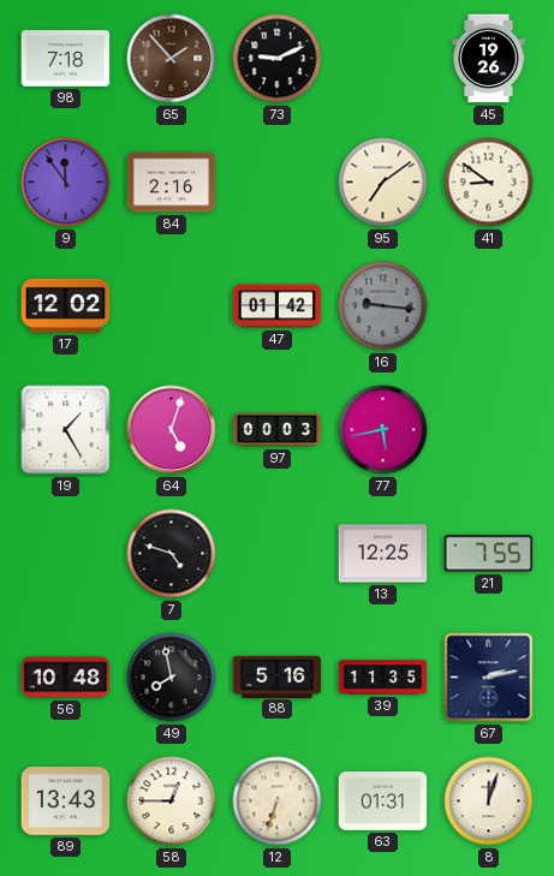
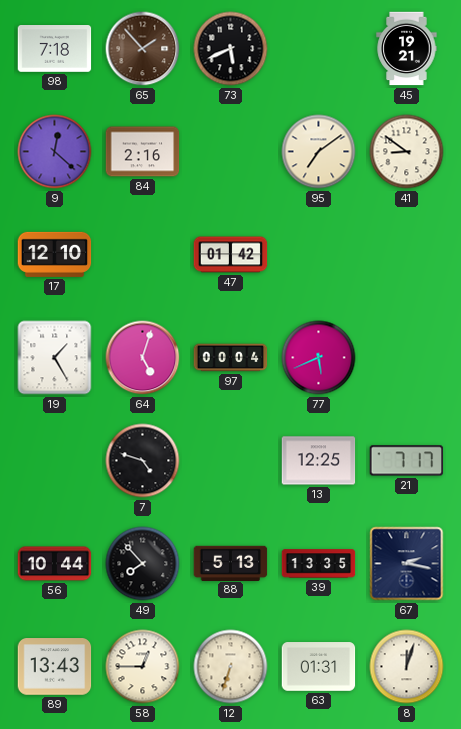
73: 9:11 -> 5:41
45: 19:26 -> 19:21
9: 11:54 -> 12:22
17: 12:02 -> 12:10
16: 9:16 -> none
97: 00:03 -> 00:04
77: 5:43 -> 5:41
21: 7:55 -> 7:17
56: 10:48 -> 10:44
49: 7:58 -> 7:53
88: 5:16 -> 5:13
39: 11:35 -> 13:35
67: 2:13 -> 2:17
